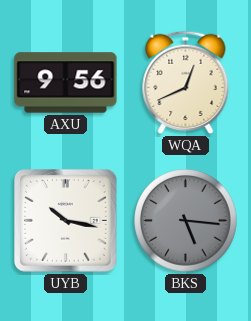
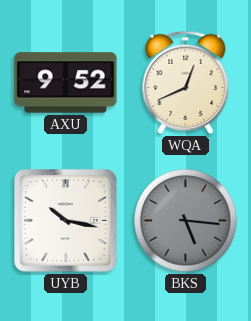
AXU: 9:56 -> 9:52
